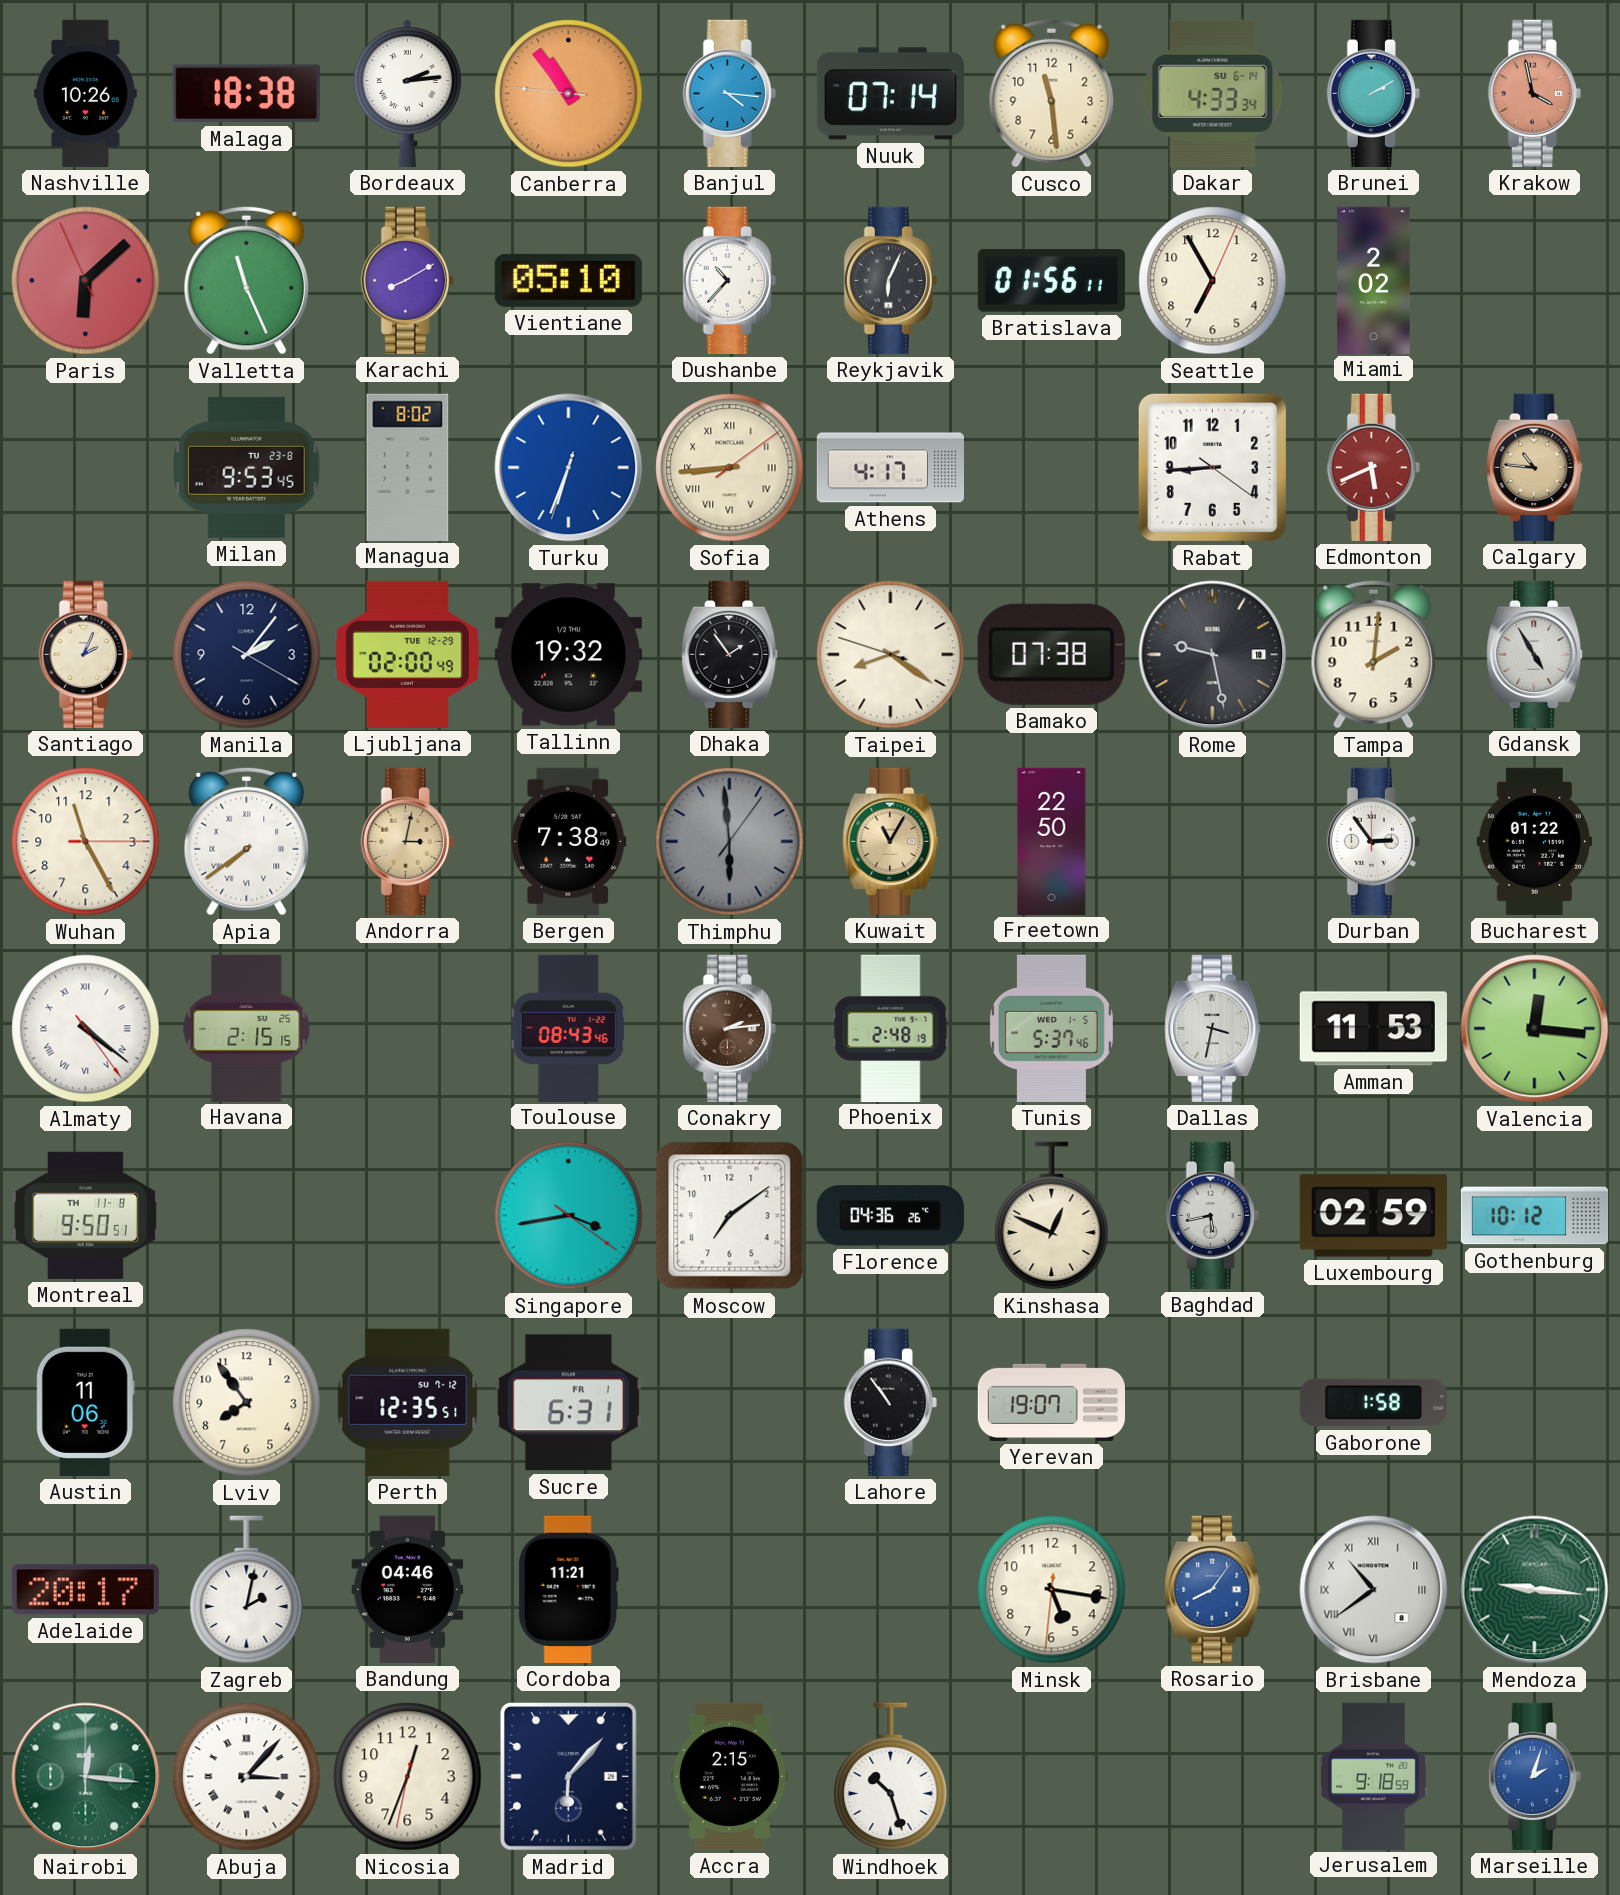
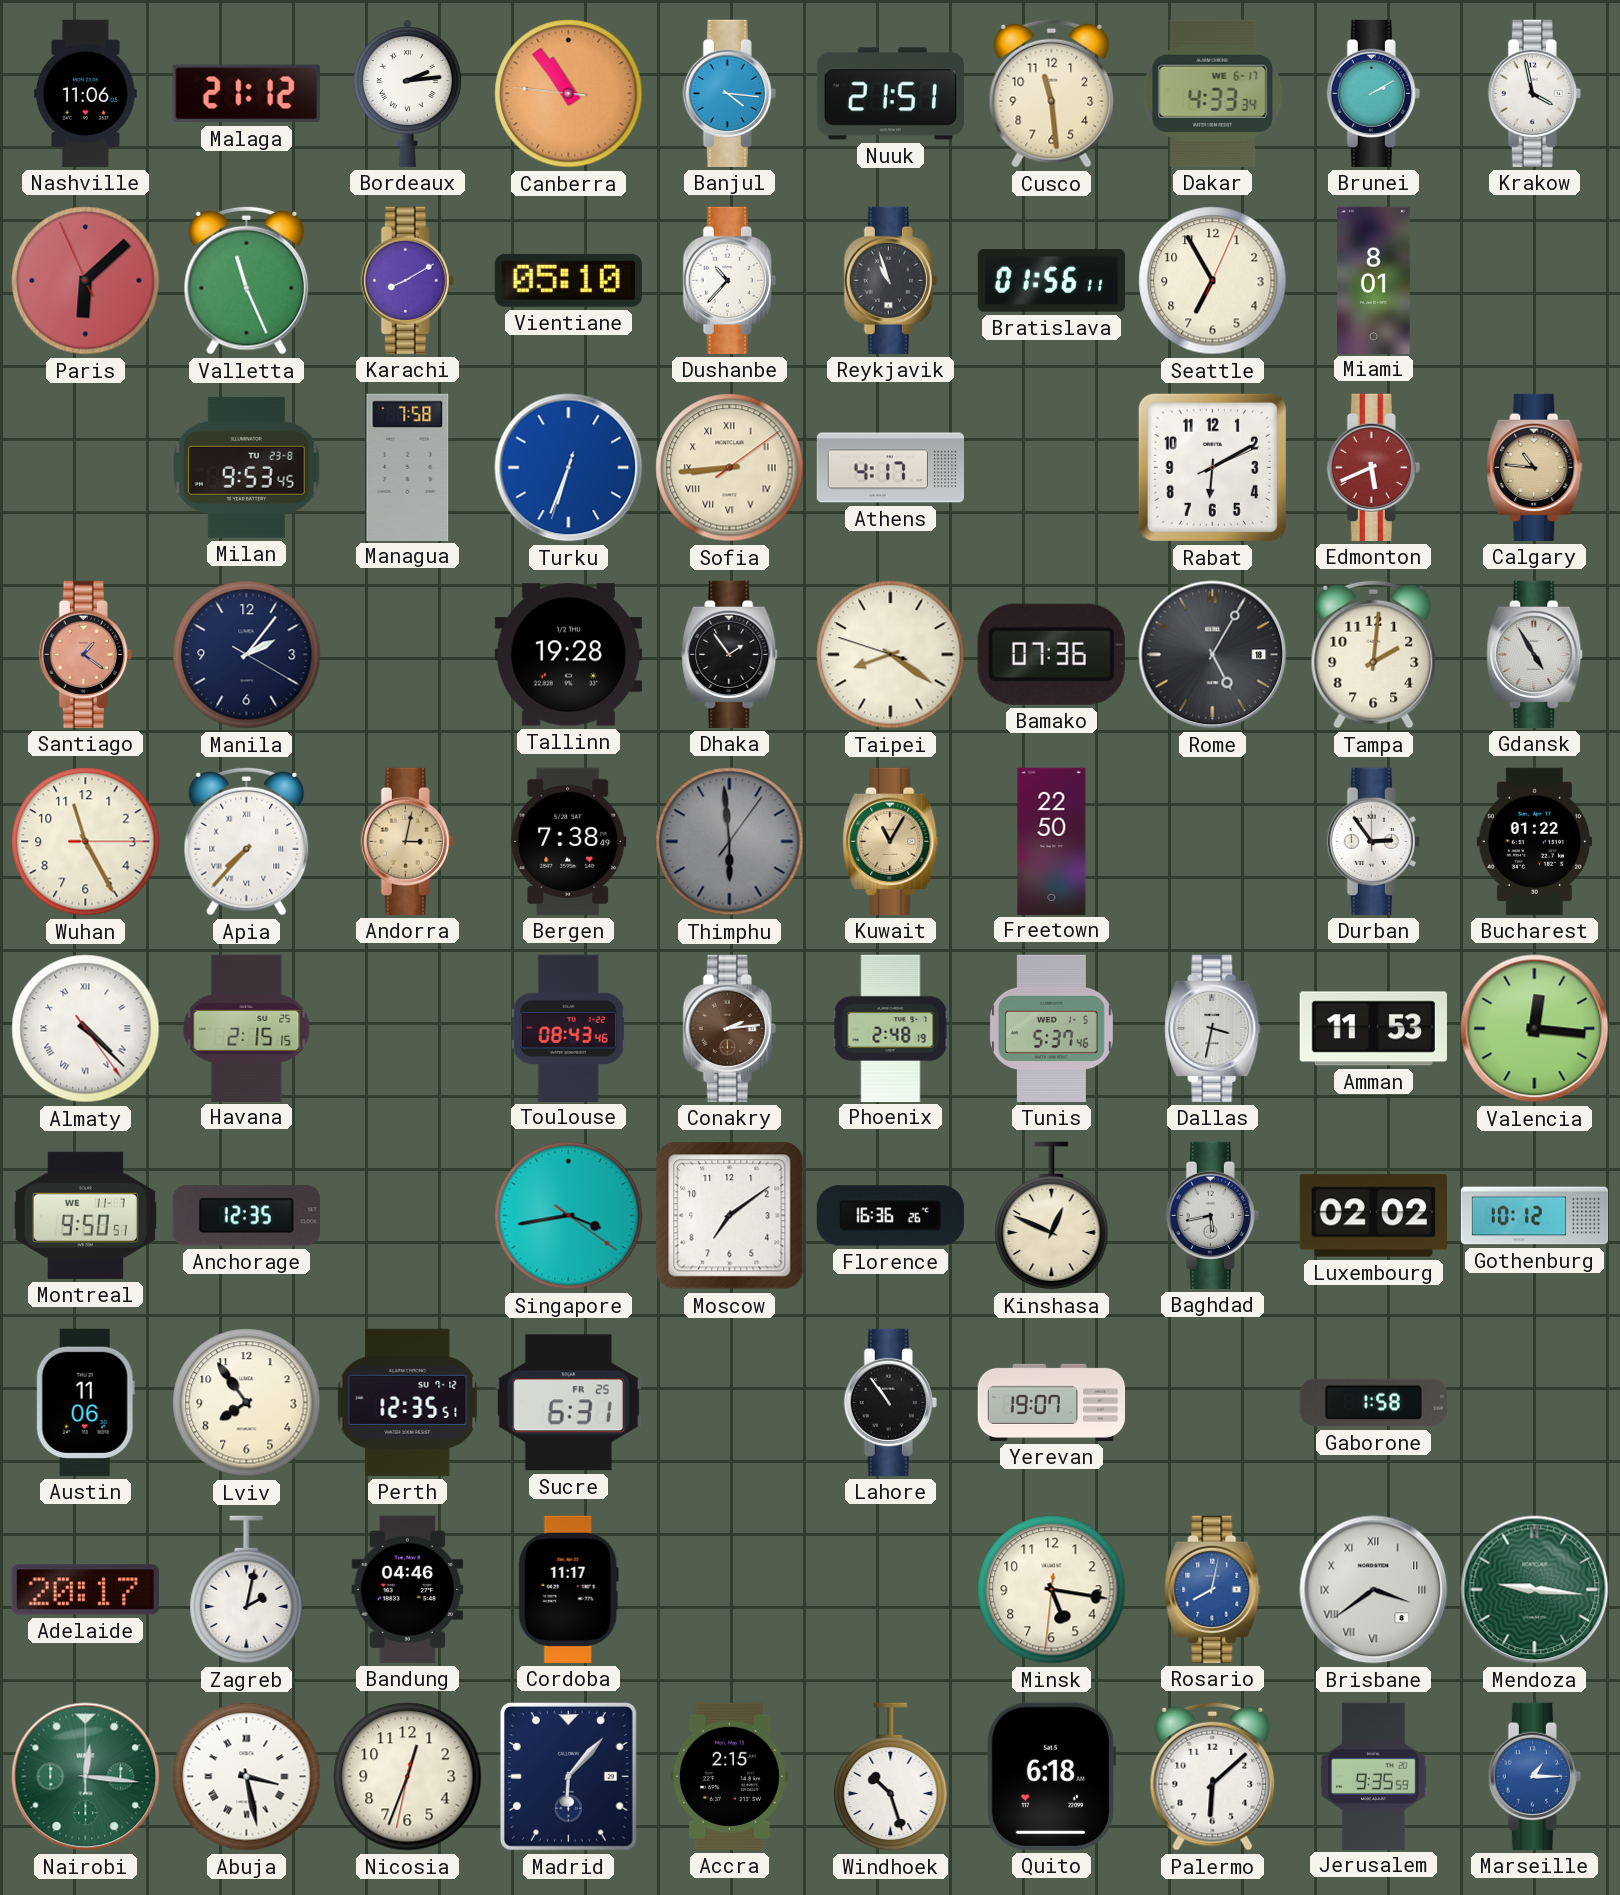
Nashville: 10:26 -> 11:06
Malaga: 18:38 -> 21:12
Nuuk: 07:14 -> 21:51
Dakar date: SU 6-14 -> WE 6-17
Krakow dial: salmon -> white
Reykjavik: 6:04 -> 10:57
Miami: 2:02 -> 8:01
Managua: 8:02 -> 7:58
Rabat: 8:44 -> 6:10
Santiago: 2:04 -> 1:21
Santiago dial: cream -> salmon
Ljubljana: 02:00 -> none
Tallinn: 19:32 -> 19:28
Bamako: 07:38 -> 07:36
Rome: 9:28 -> 5:05
Apia: 7:39 -> 7:37
Almaty: 4:21 -> 4:22
Montreal date: TH 11-8 -> WE 11-7
Anchorage: none -> 12:35
Florence: 04:36 -> 16:36
Luxembourg: 02:59 -> 02:02
Sucre date: FR 1 -> FR 25
Cordoba: 11:21 -> 11:17
Rosario: 8:06 -> 8:02
Brisbane: 10:39 -> 3:39
Abuja: 3:07 -> 3:28
Quito: none -> 6:18
Palermo: none -> 6:08
Jerusalem: 9:18 -> 9:35
Marseille: 2:03 -> 1:15
